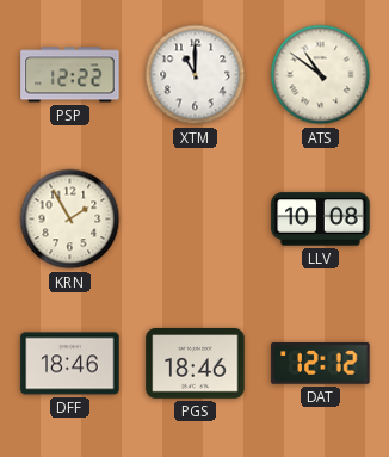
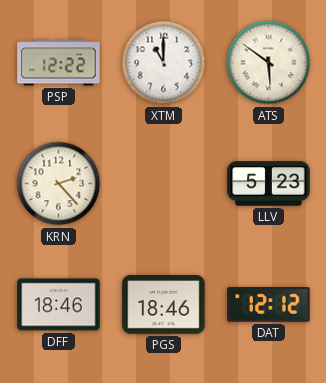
ATS: 10:51 -> 5:51
KRN: 1:55 -> 2:23
LLV: 10:08 -> 5:23
